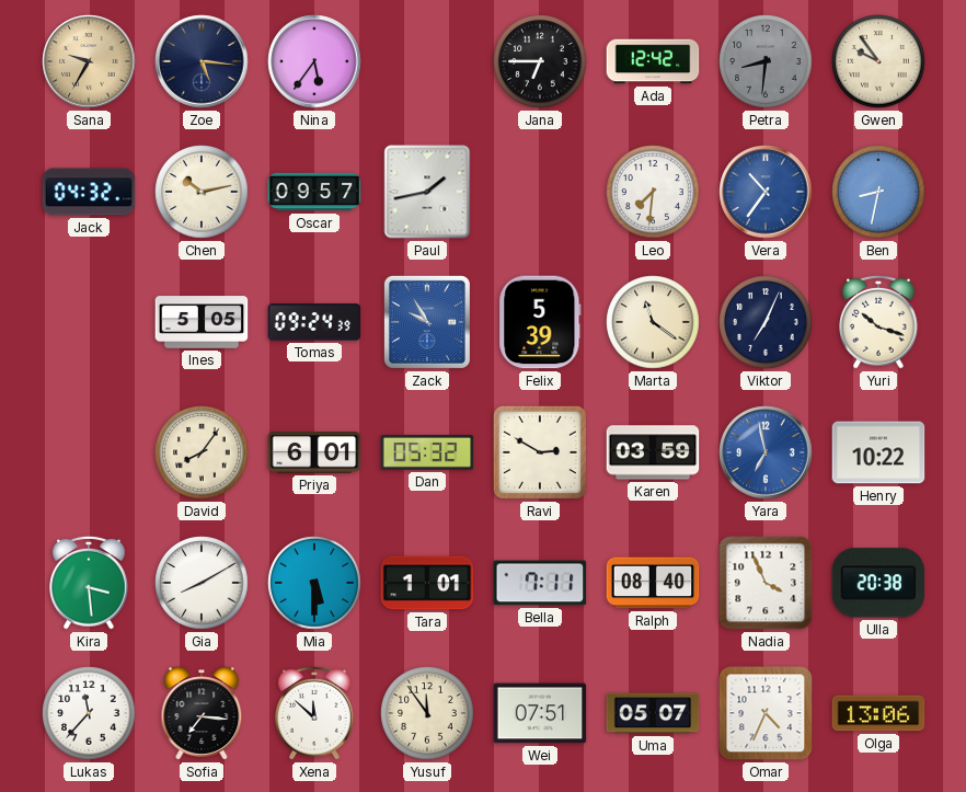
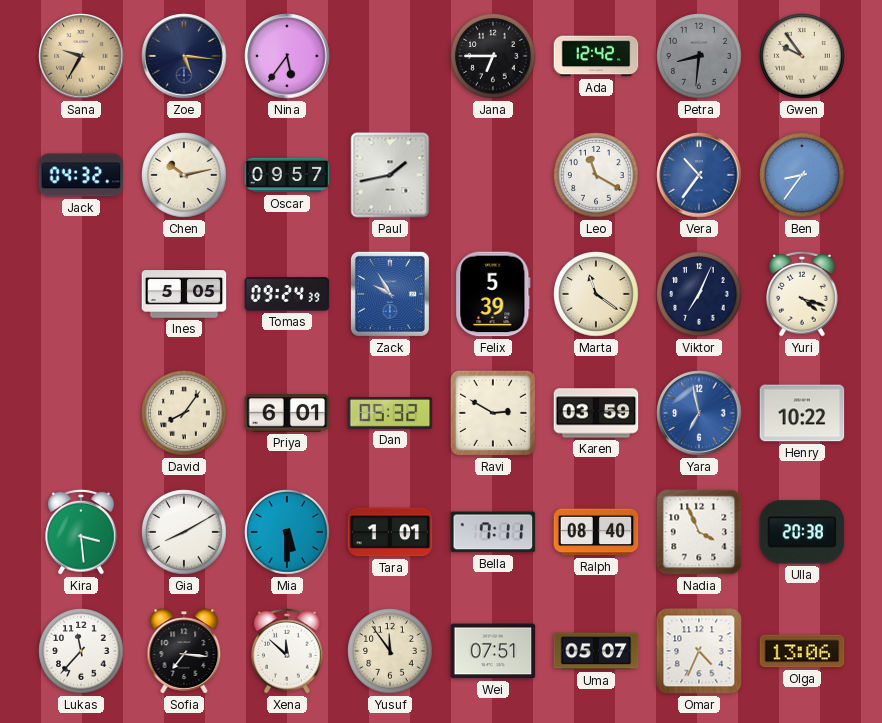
Leo: 7:31 -> 11:20
Ben: 8:32 -> 8:36
Yuri: 10:18 -> 4:18
